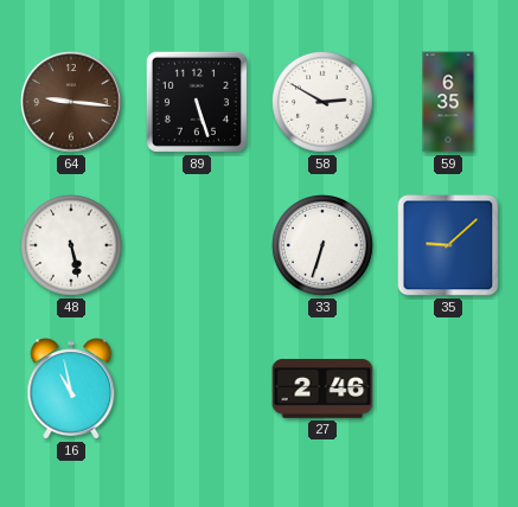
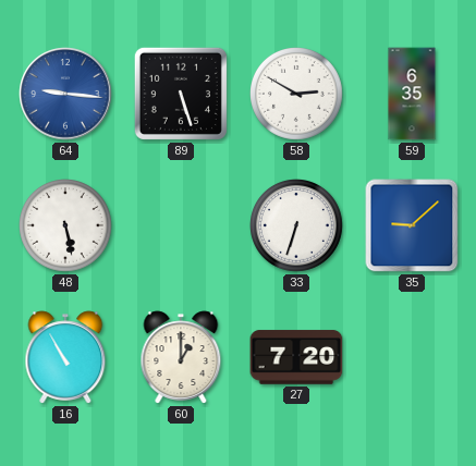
64 dial: brown -> blue
16: 10:58 -> 10:55
60: none -> 1:00
27: 2:46 -> 7:20
